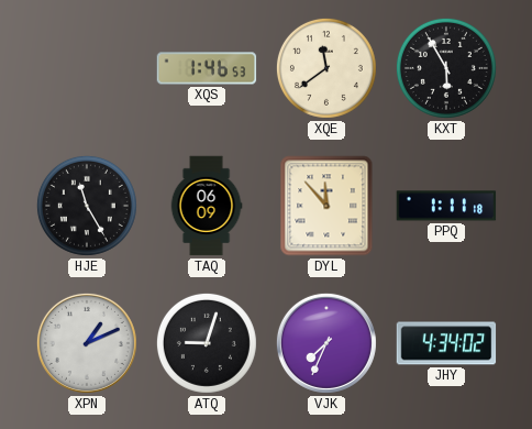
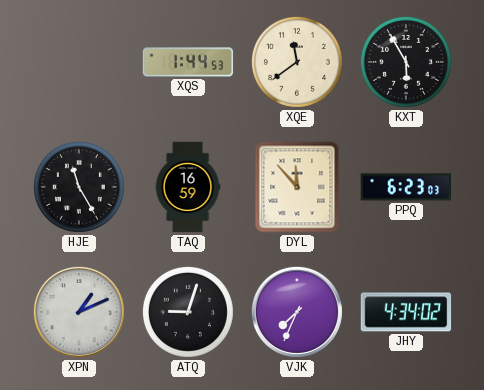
XQS: 1:46 -> 1:44
TAQ: 06:09 -> 16:59
PPQ: 1:11 -> 6:23
